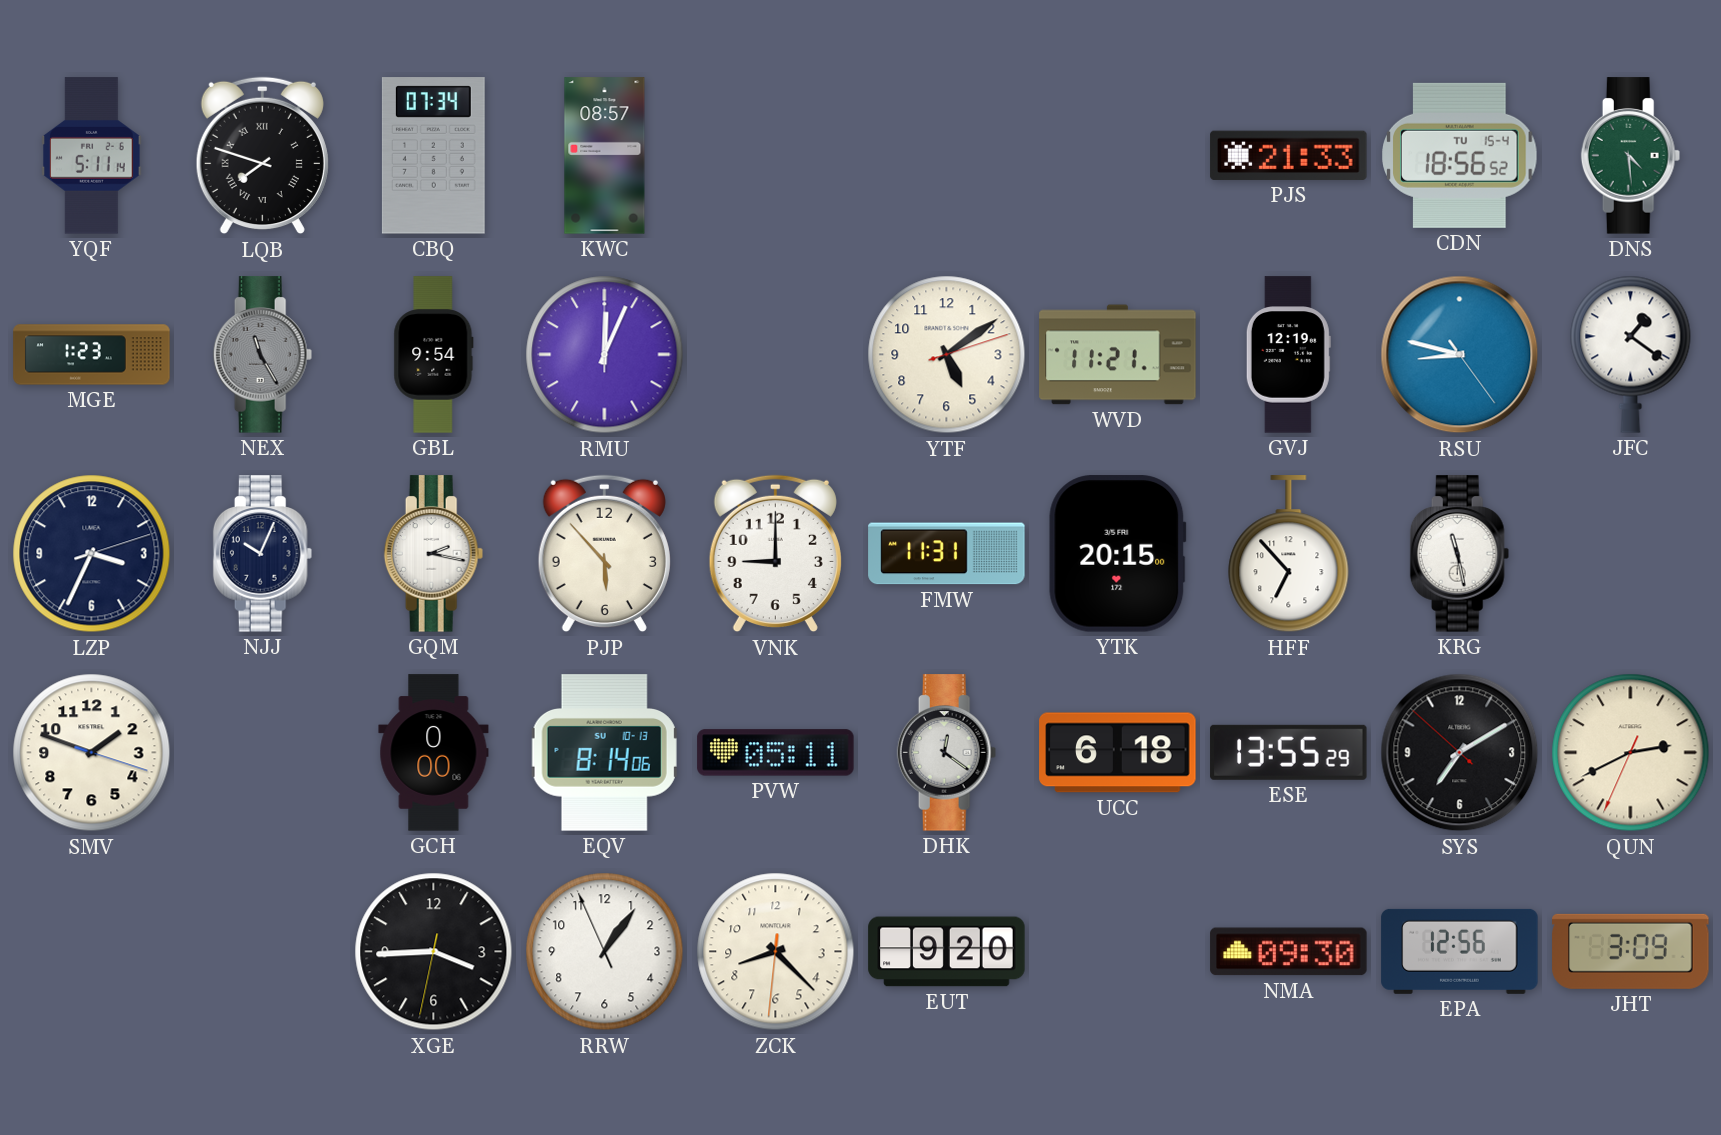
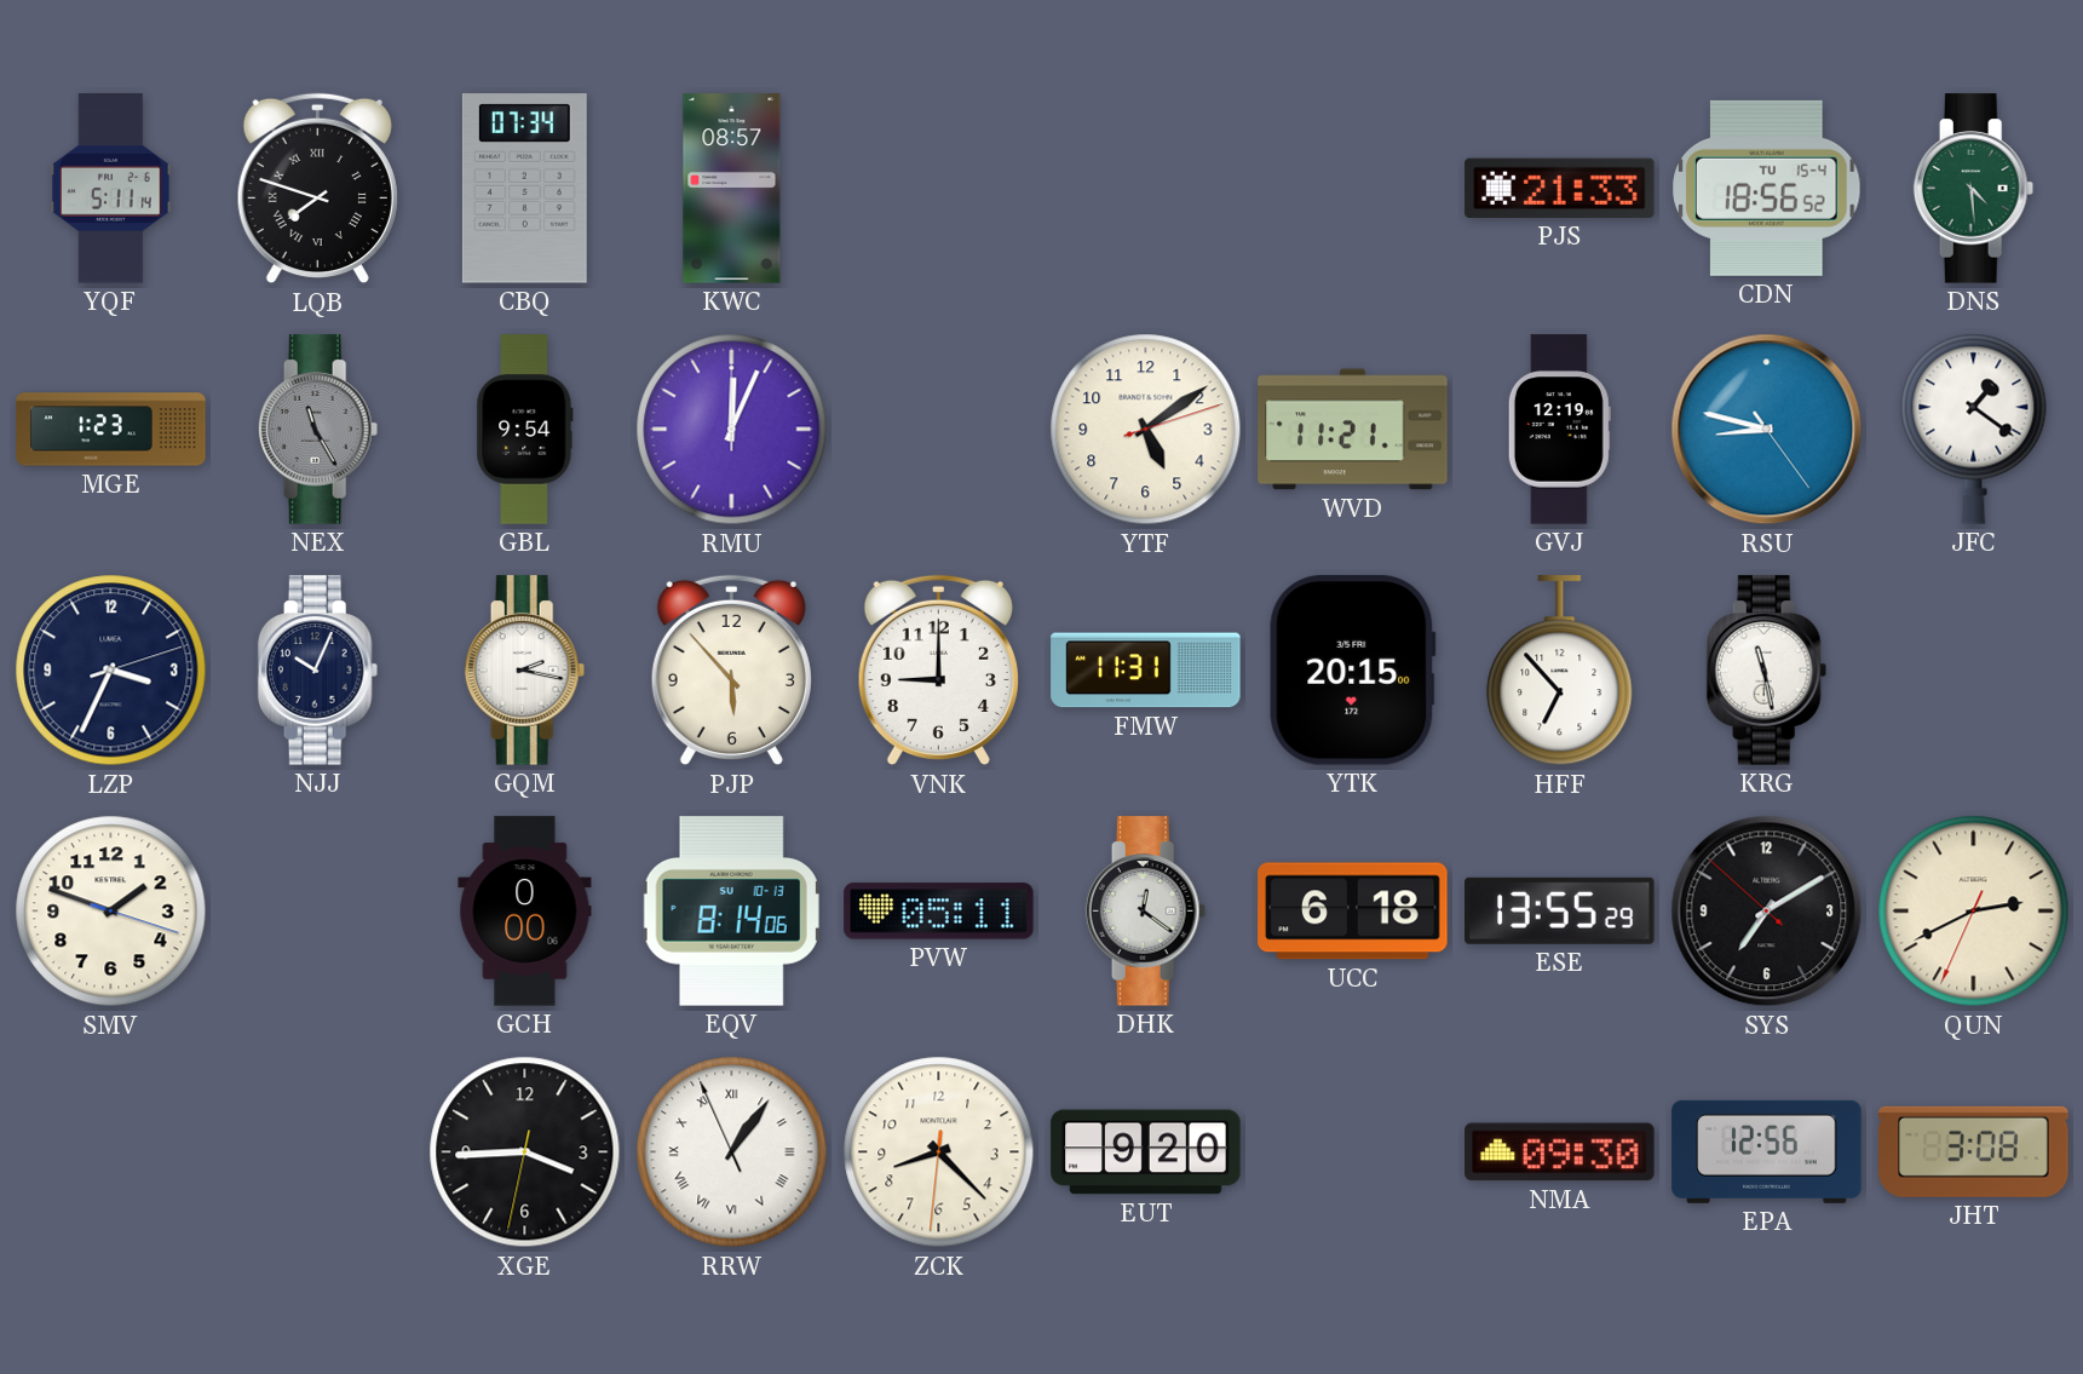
RRW numerals: Arabic -> Roman
JHT: 3:09 -> 3:08
